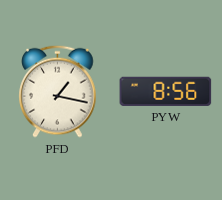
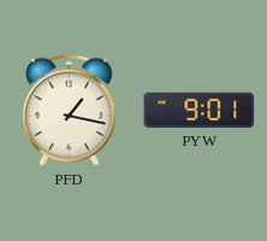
PYW: 8:56 -> 9:01
